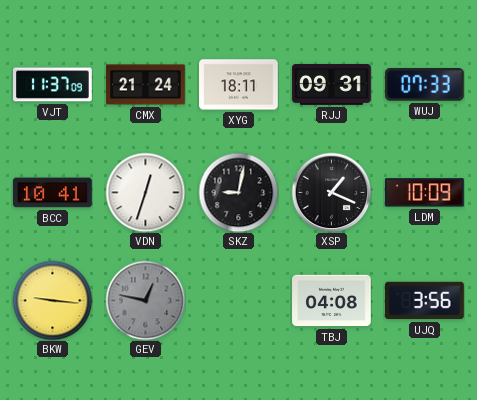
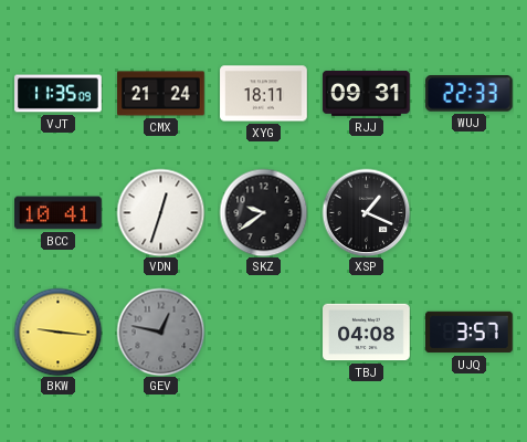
VJT: 11:37 -> 11:35
WUJ: 07:33 -> 22:33
SKZ: 9:02 -> 9:39
LDM: 10:09 -> none
UJQ: 3:56 -> 3:57
